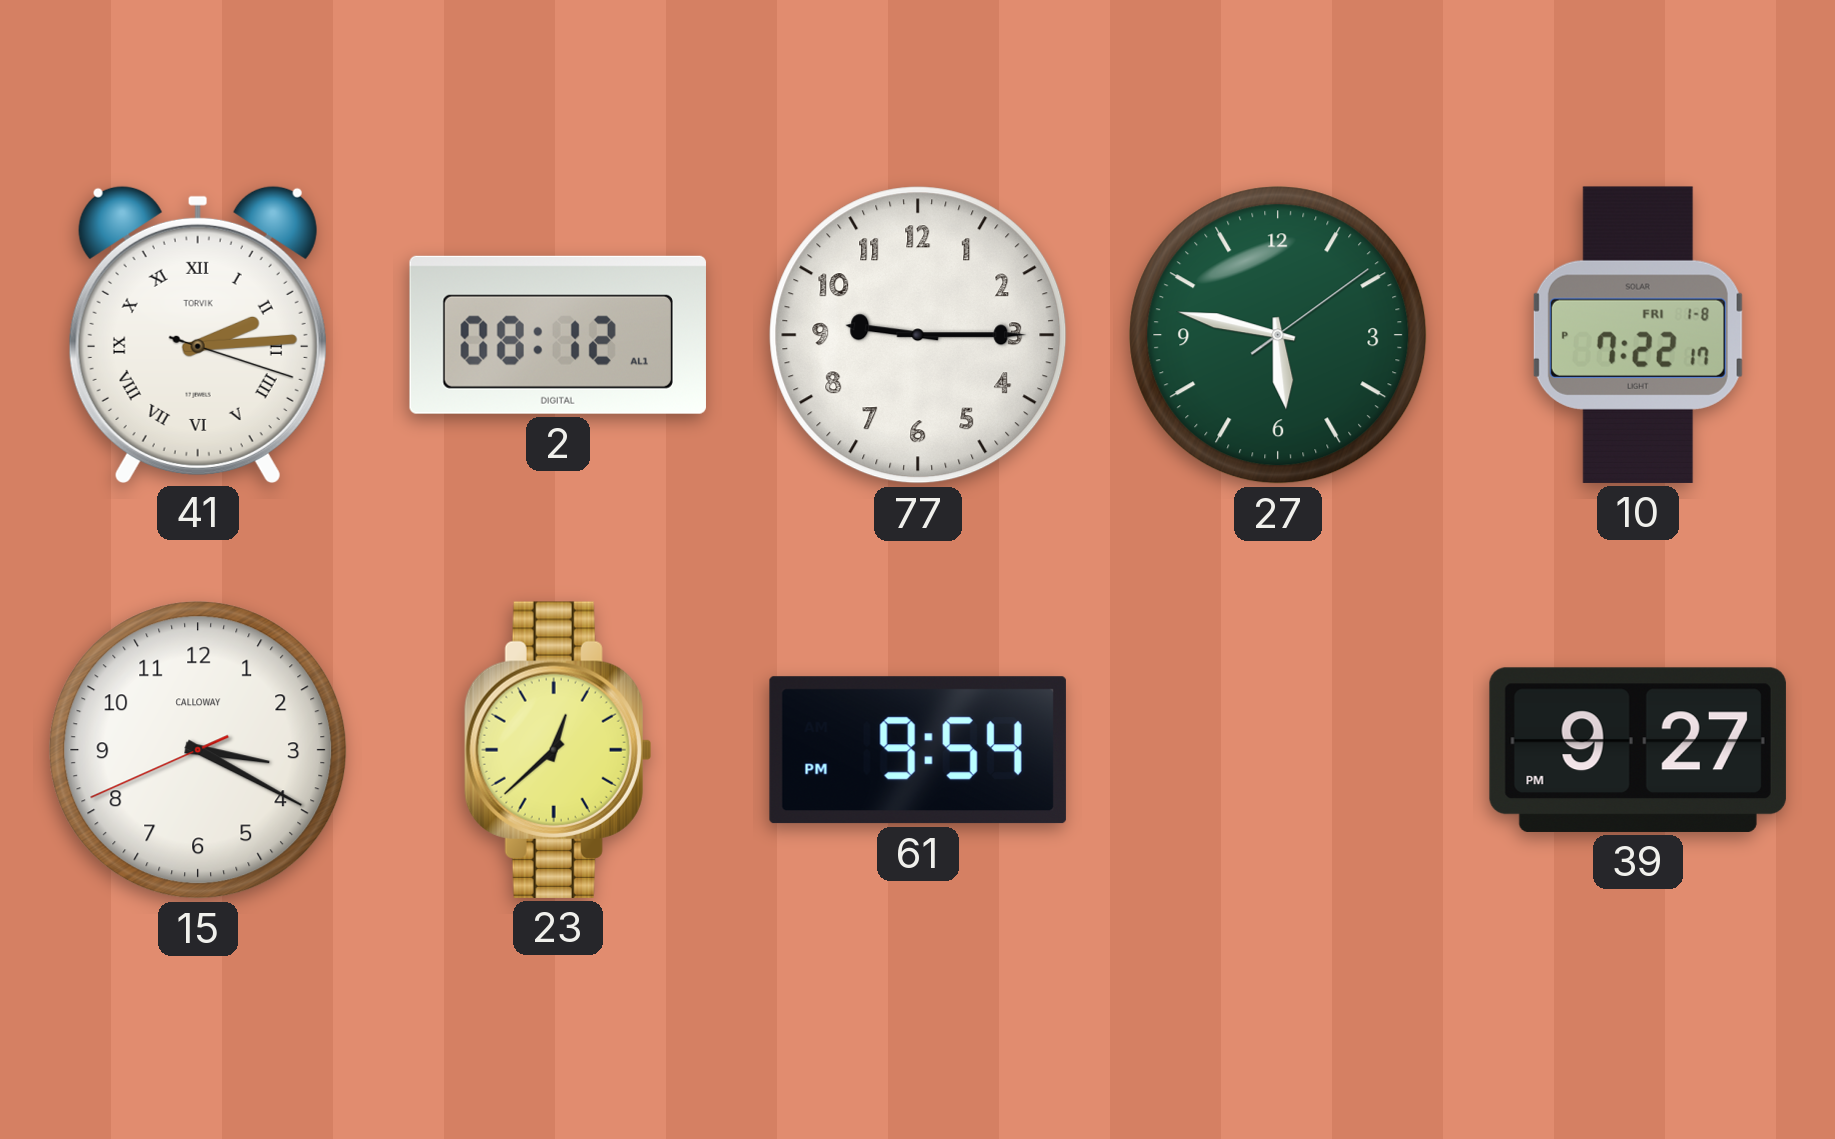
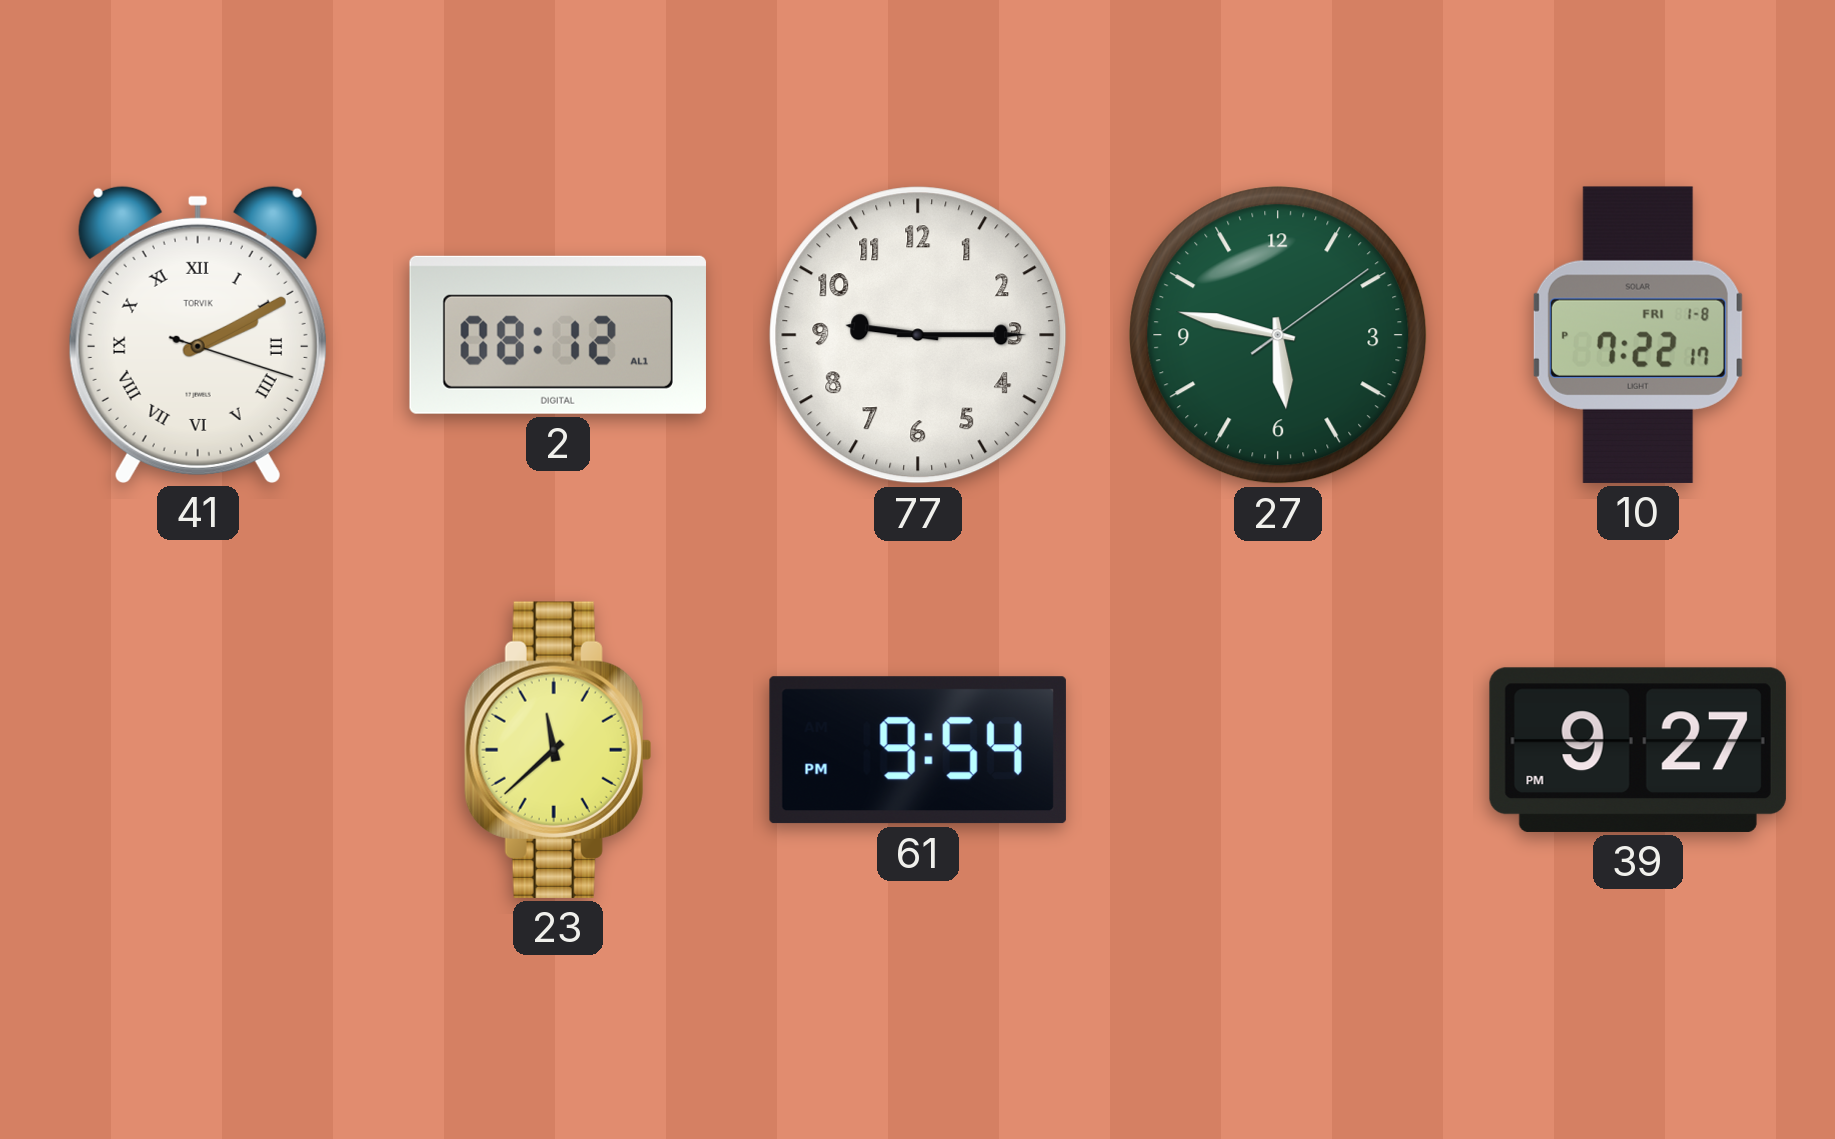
41: 2:14 -> 2:10
15: 3:19 -> none
23: 12:38 -> 11:38
